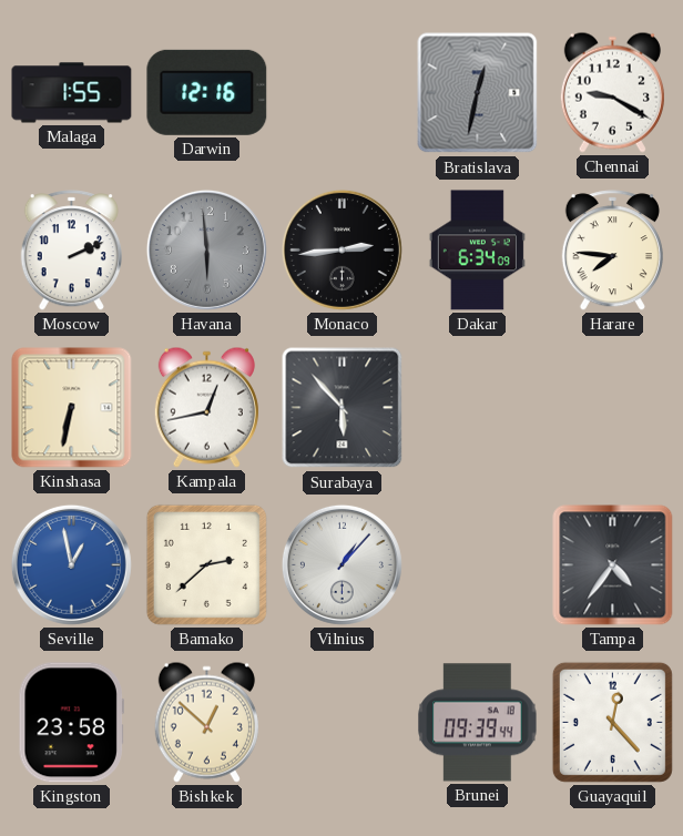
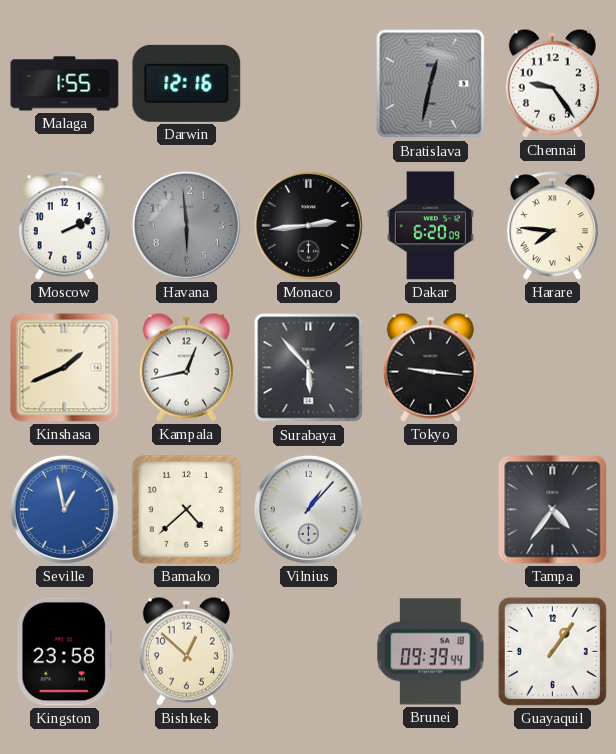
Chennai: 9:20 -> 9:24
Dakar: 6:34 -> 6:20
Kinshasa: 6:32 -> 1:41
Tokyo: none -> 9:16
Bamako: 2:38 -> 4:38
Guayaquil: 12:23 -> 1:06
